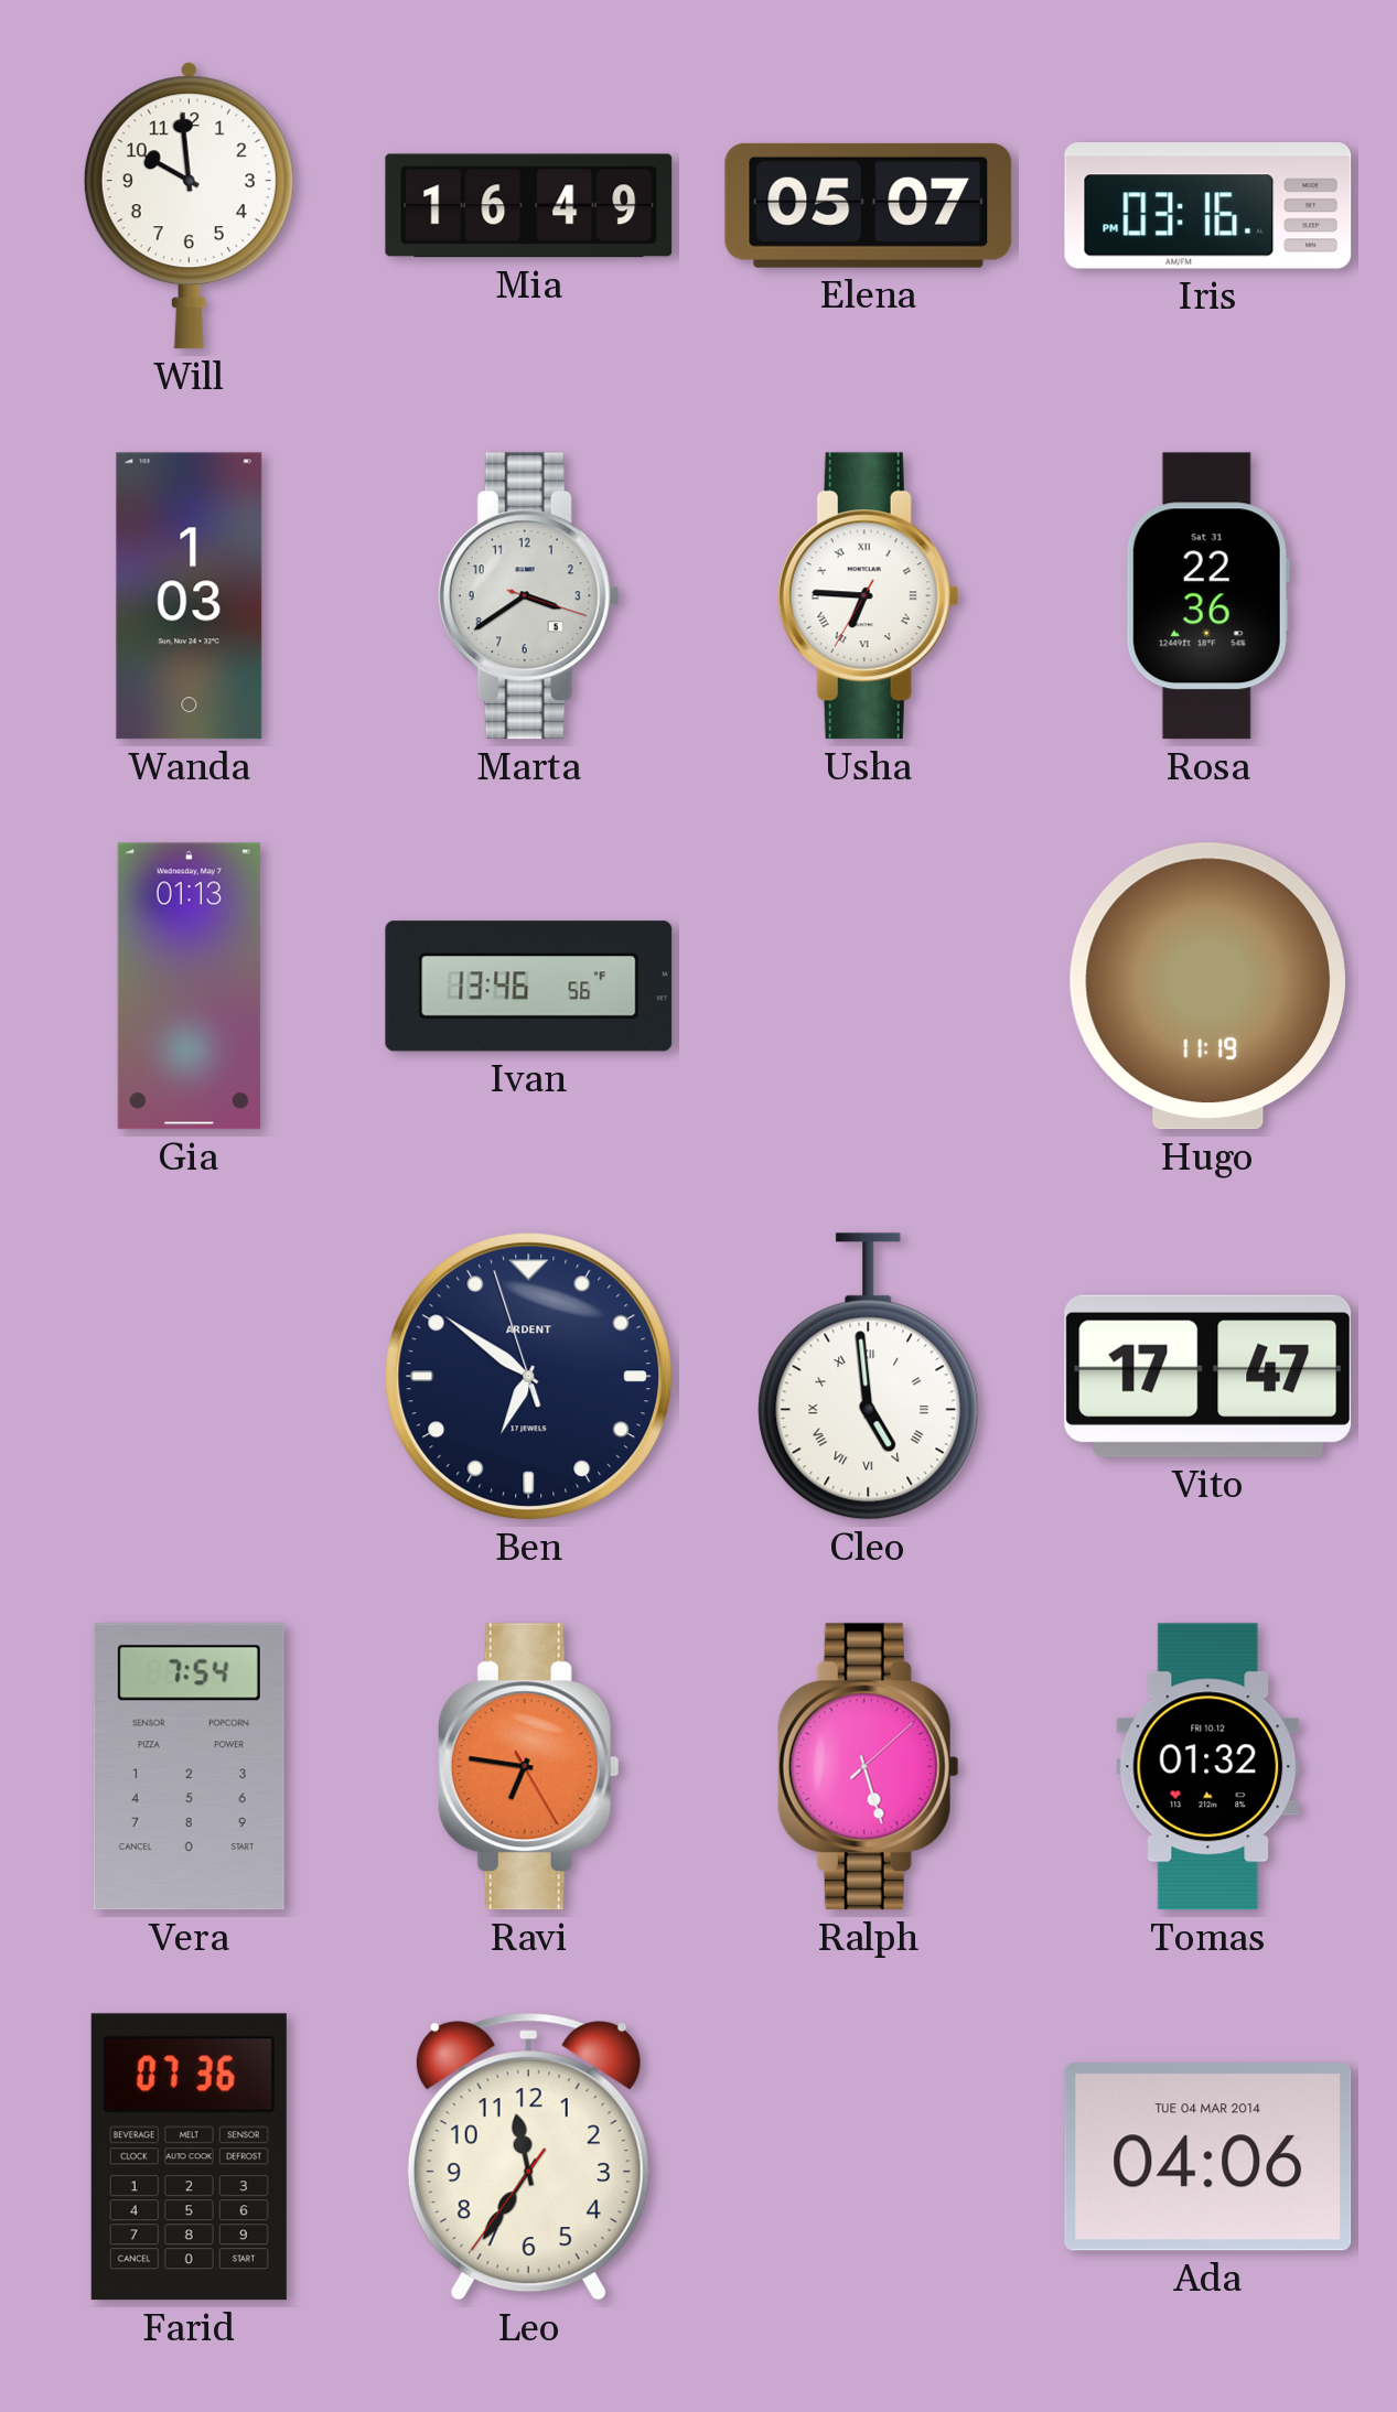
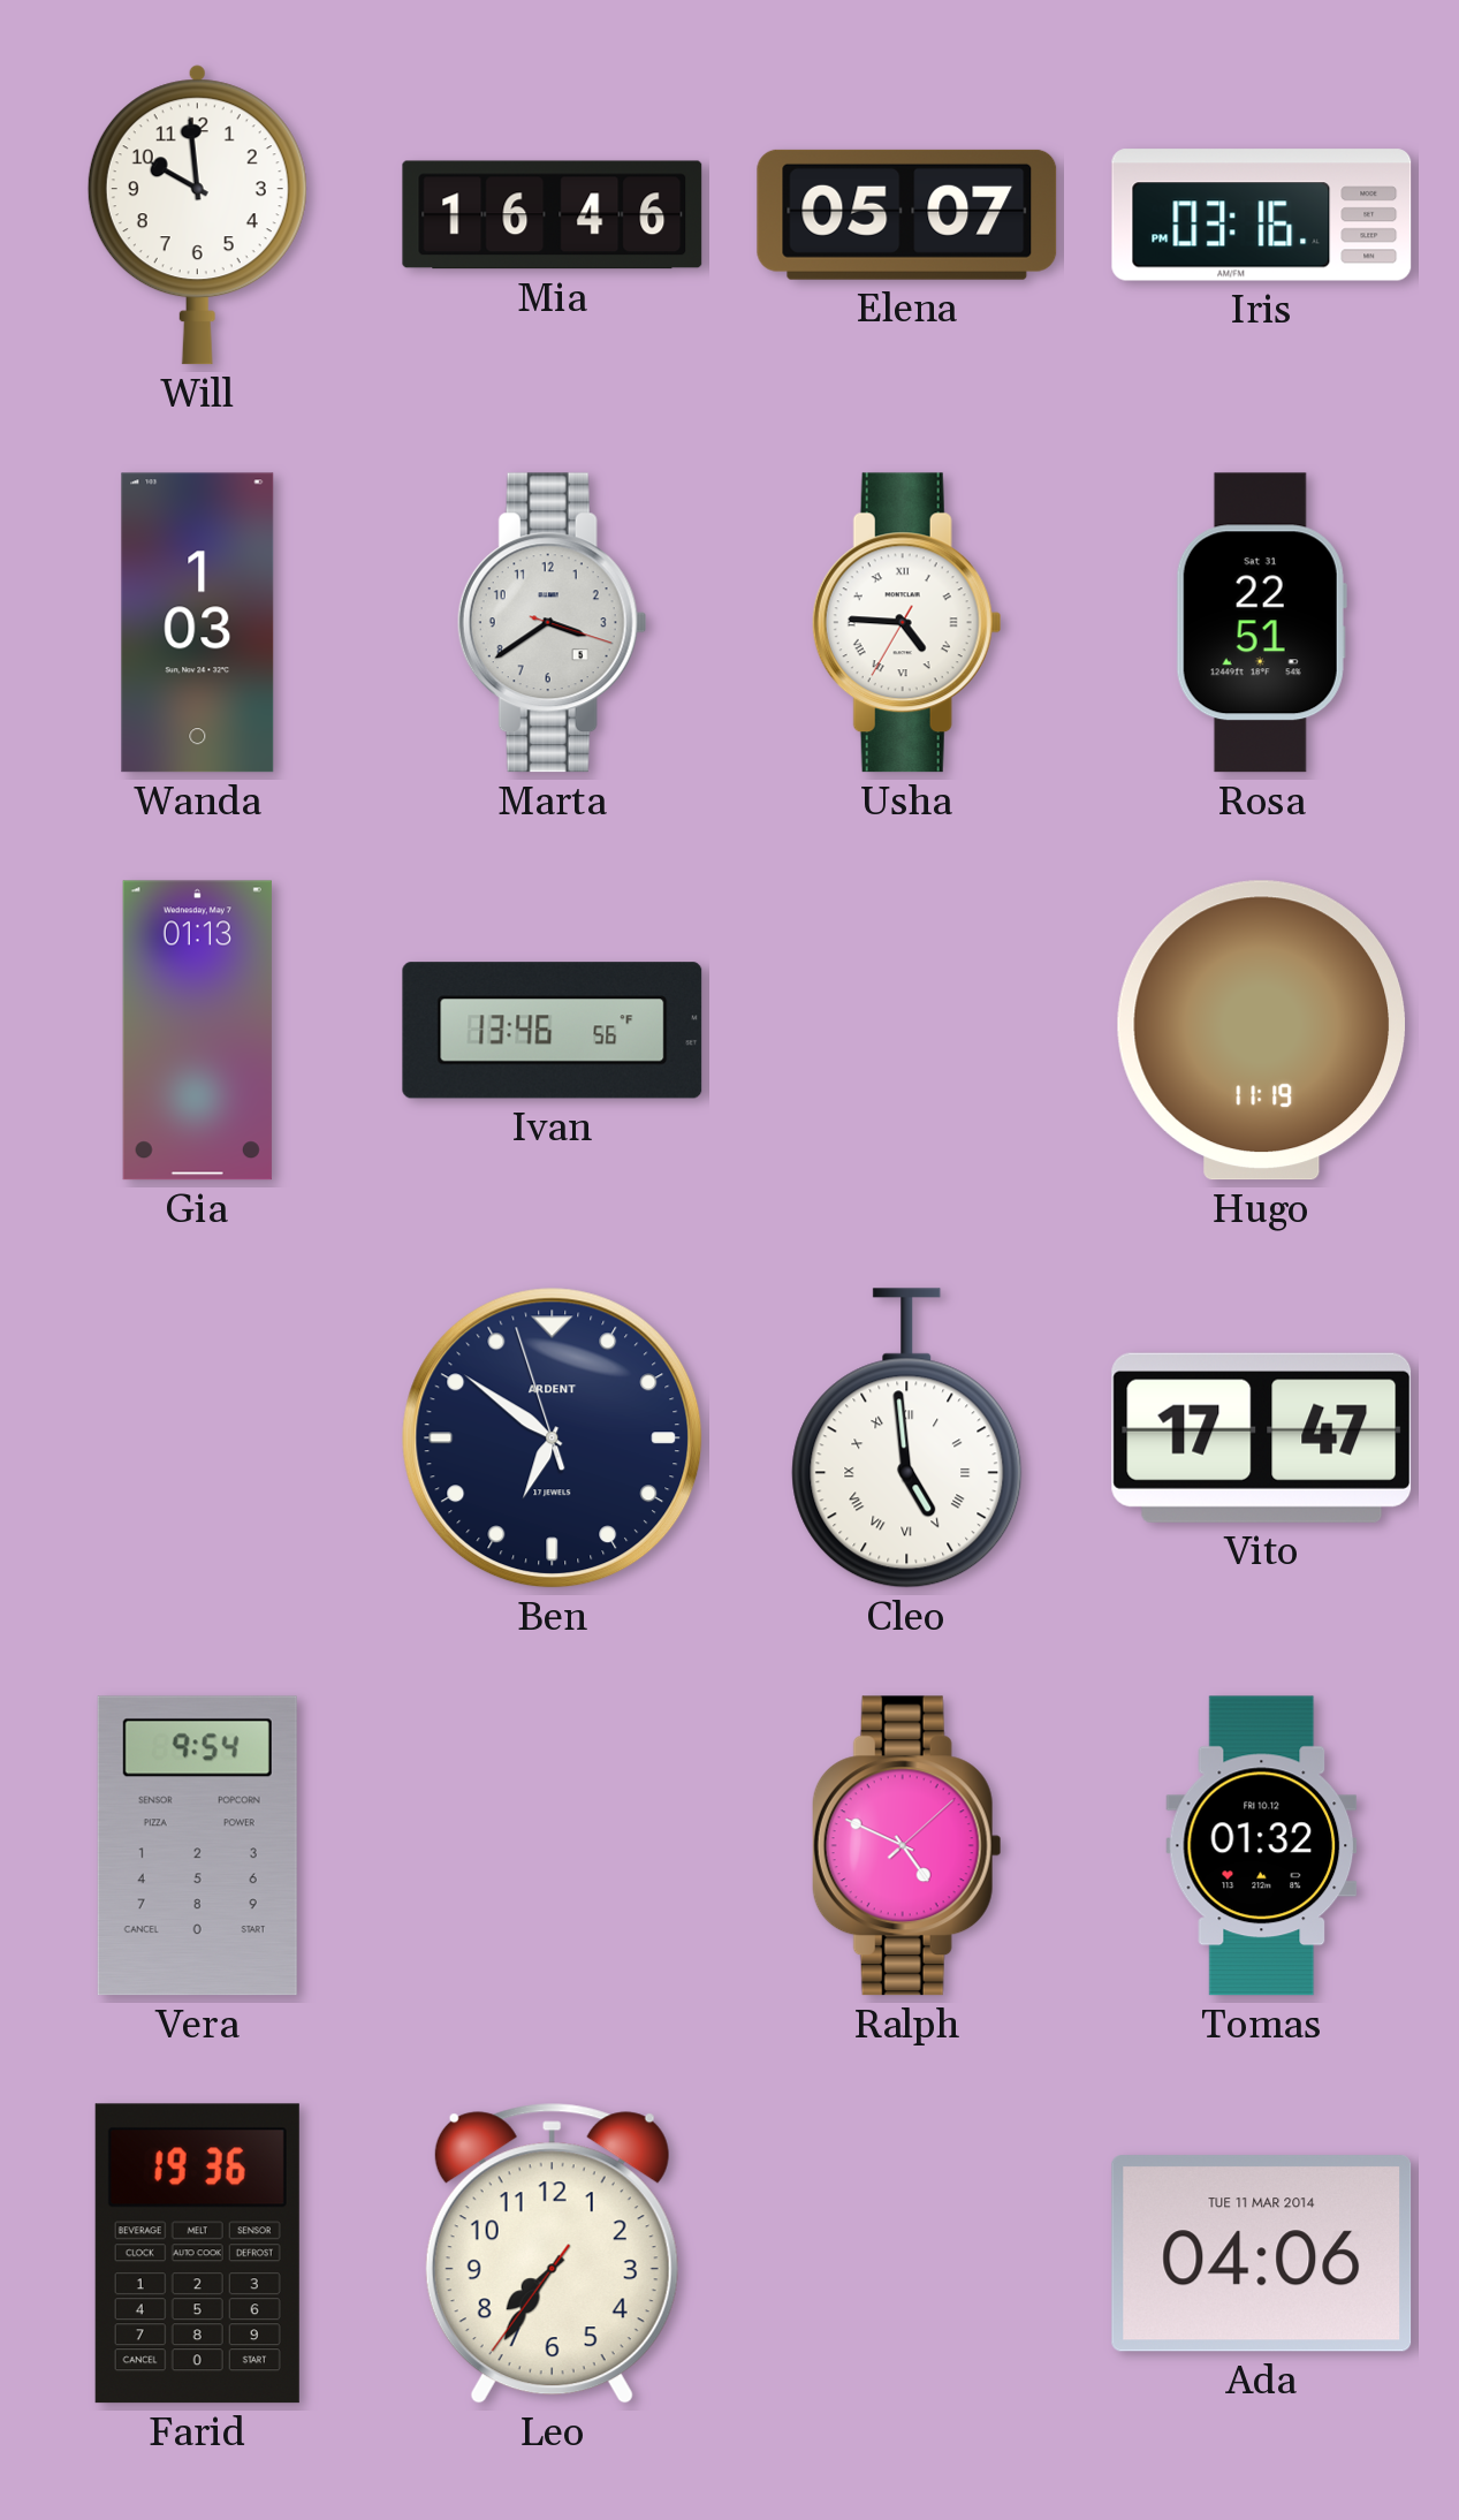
Mia: 16:49 -> 16:46
Usha: 6:45 -> 4:45
Rosa: 22:36 -> 22:51
Vera: 7:54 -> 9:54
Ravi: 6:46 -> none
Ralph: 5:27 -> 4:49
Farid: 07:36 -> 19:36
Leo: 11:35 -> 7:35
Ada date: TUE 04 MAR 2014 -> TUE 11 MAR 2014
